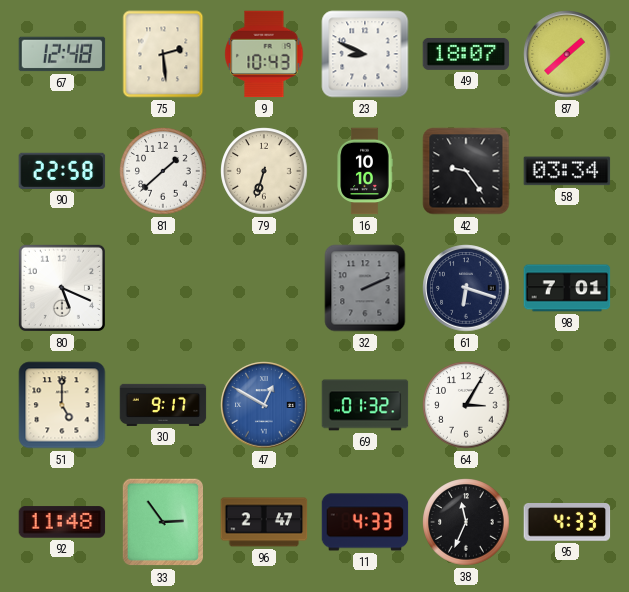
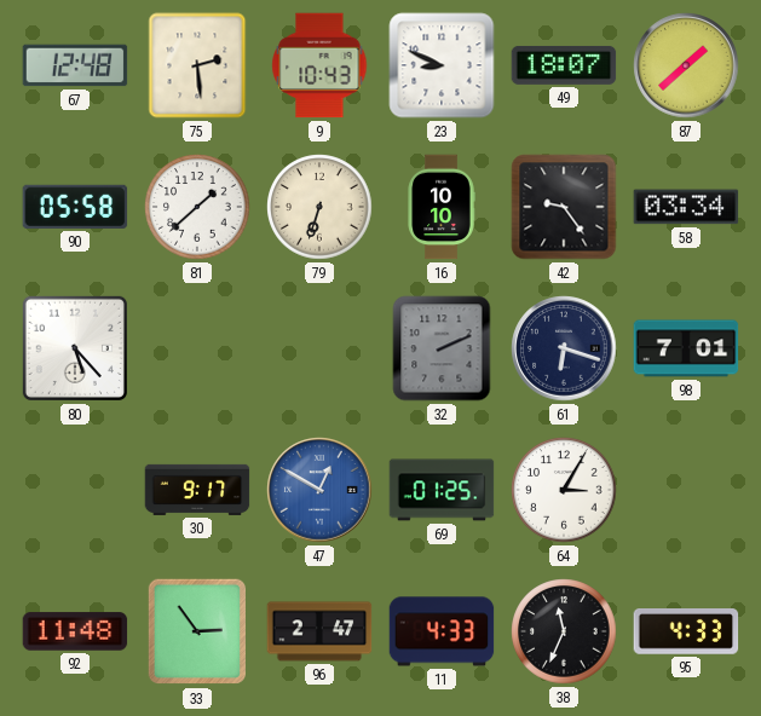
90: 22:58 -> 05:58
80: 5:19 -> 5:23
51: 5:00 -> none
69: 01:32 -> 01:25
